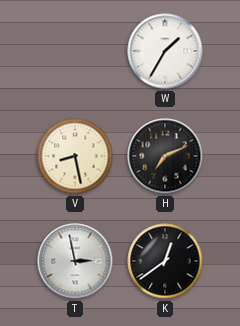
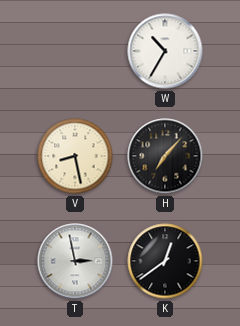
W: 1:35 -> 10:35
H: 7:11 -> 7:07
